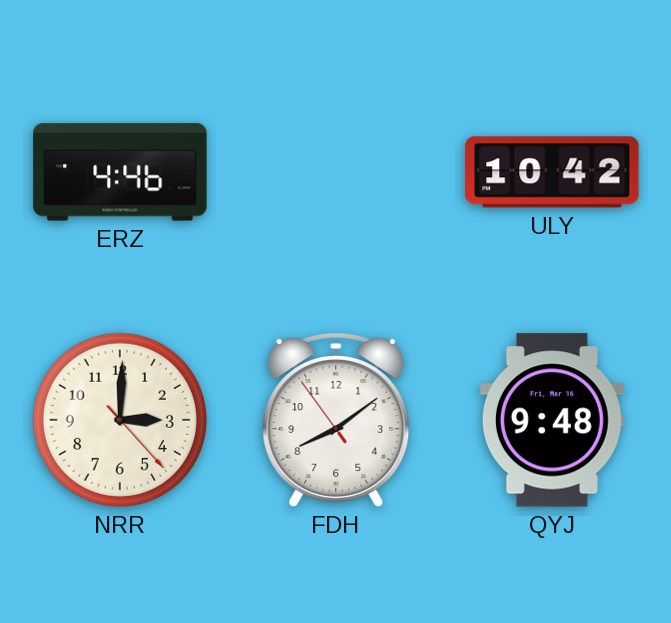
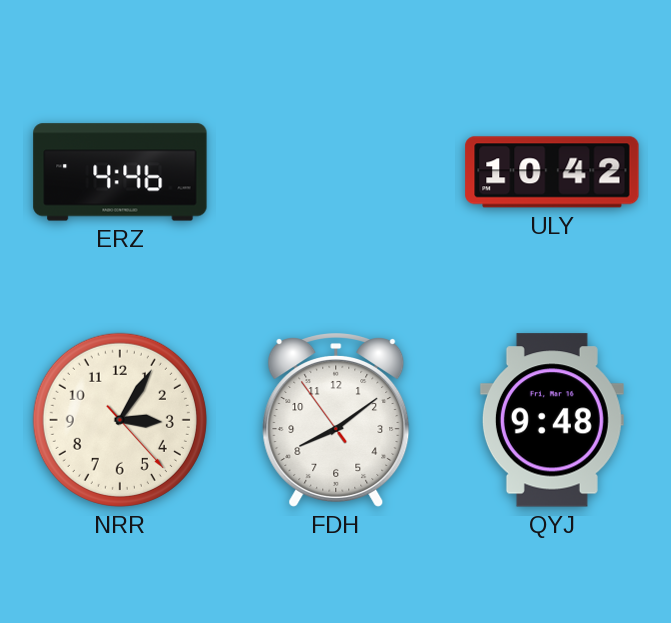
NRR: 3:00 -> 3:05
